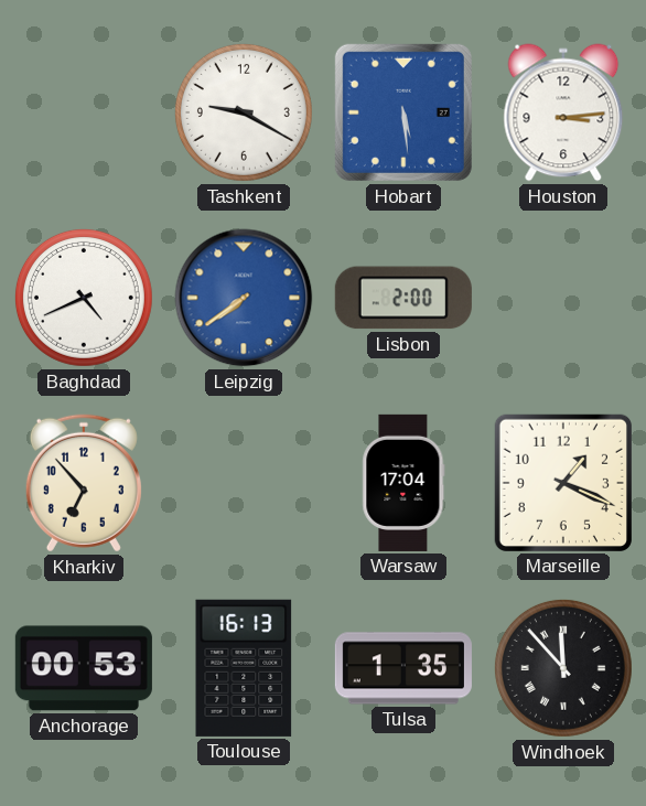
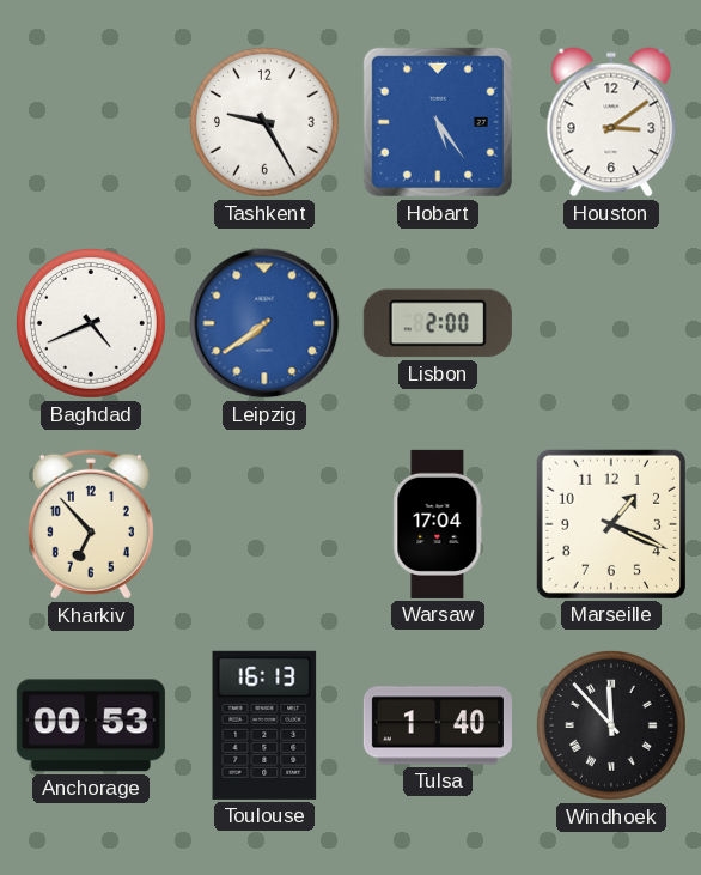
Tashkent: 9:20 -> 9:25
Hobart: 5:29 -> 5:24
Houston: 3:14 -> 3:09
Tulsa: 1:35 -> 1:40
